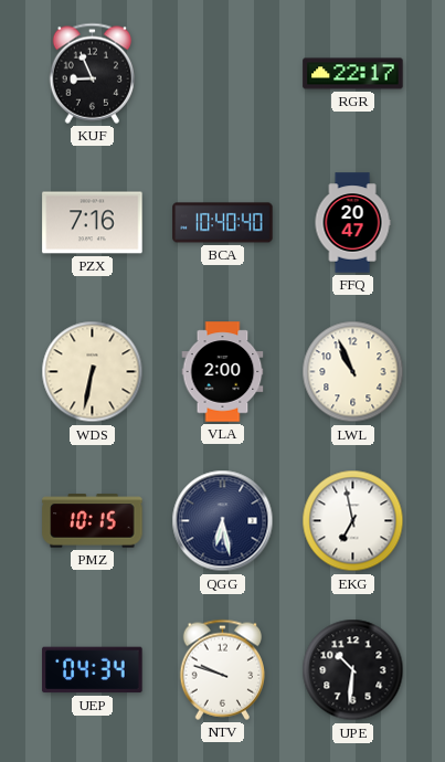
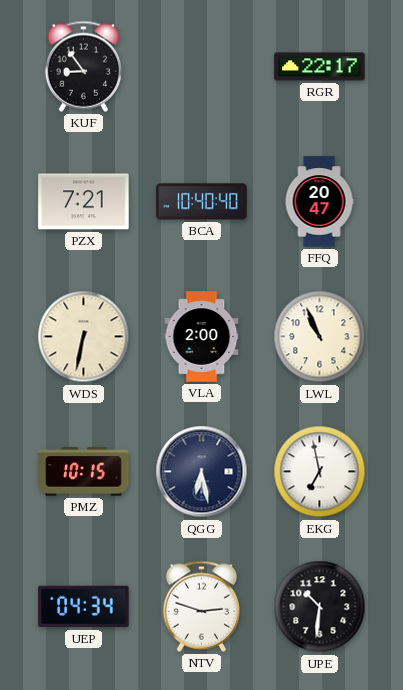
KUF: 8:56 -> 8:54
PZX: 7:16 -> 7:21
NTV: 9:48 -> 2:48
